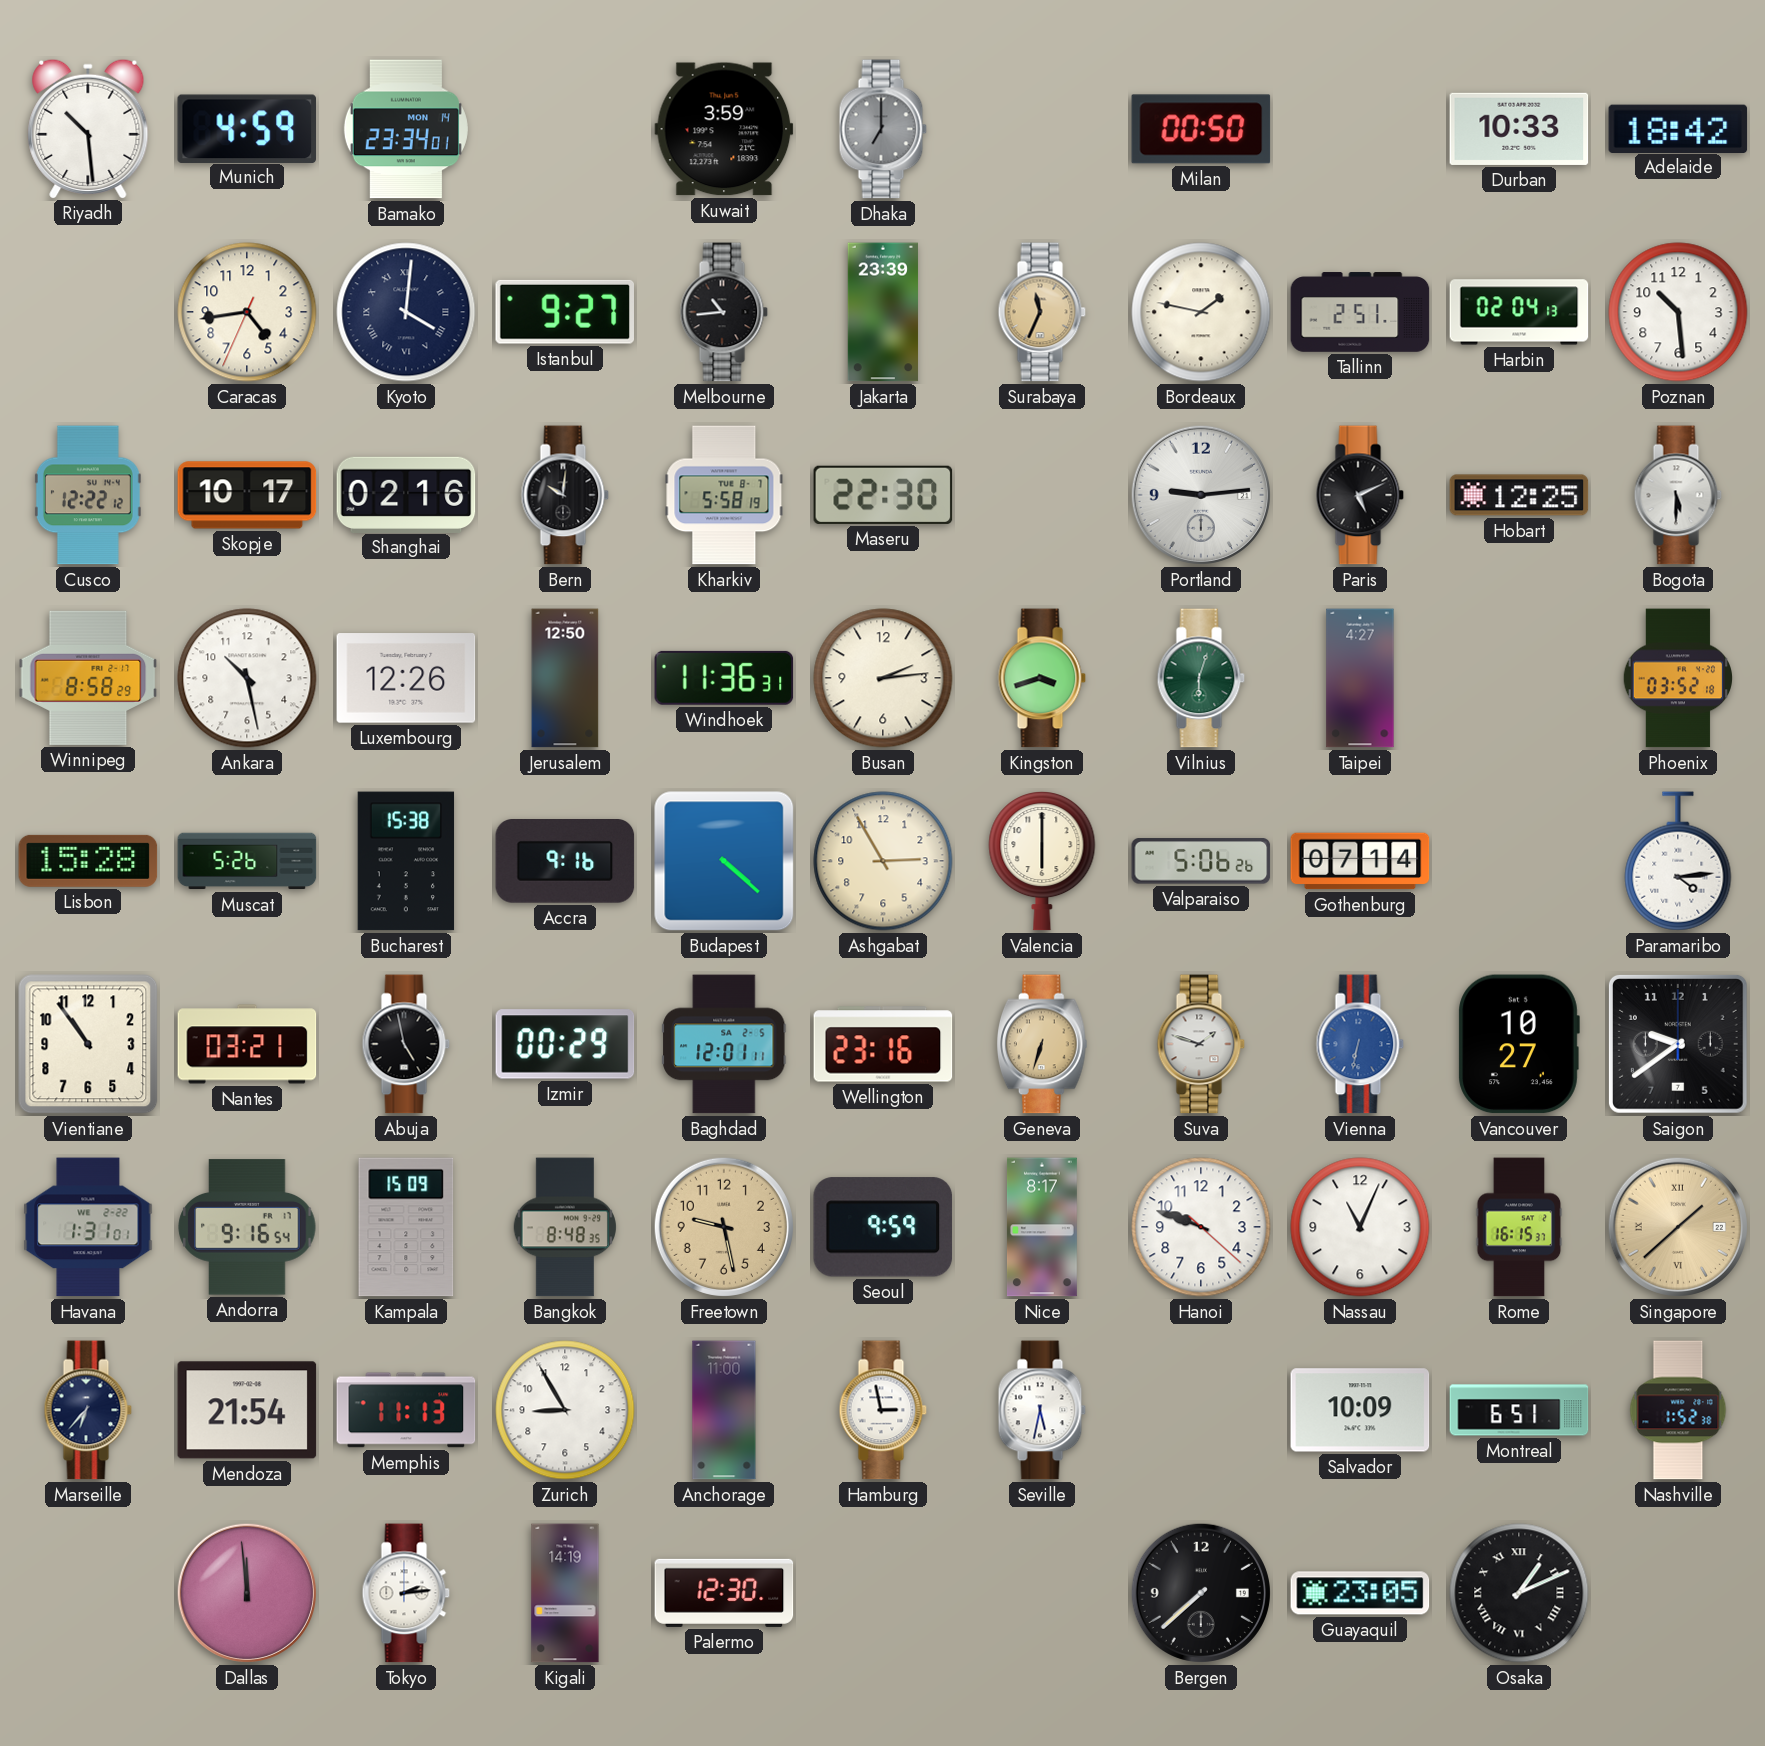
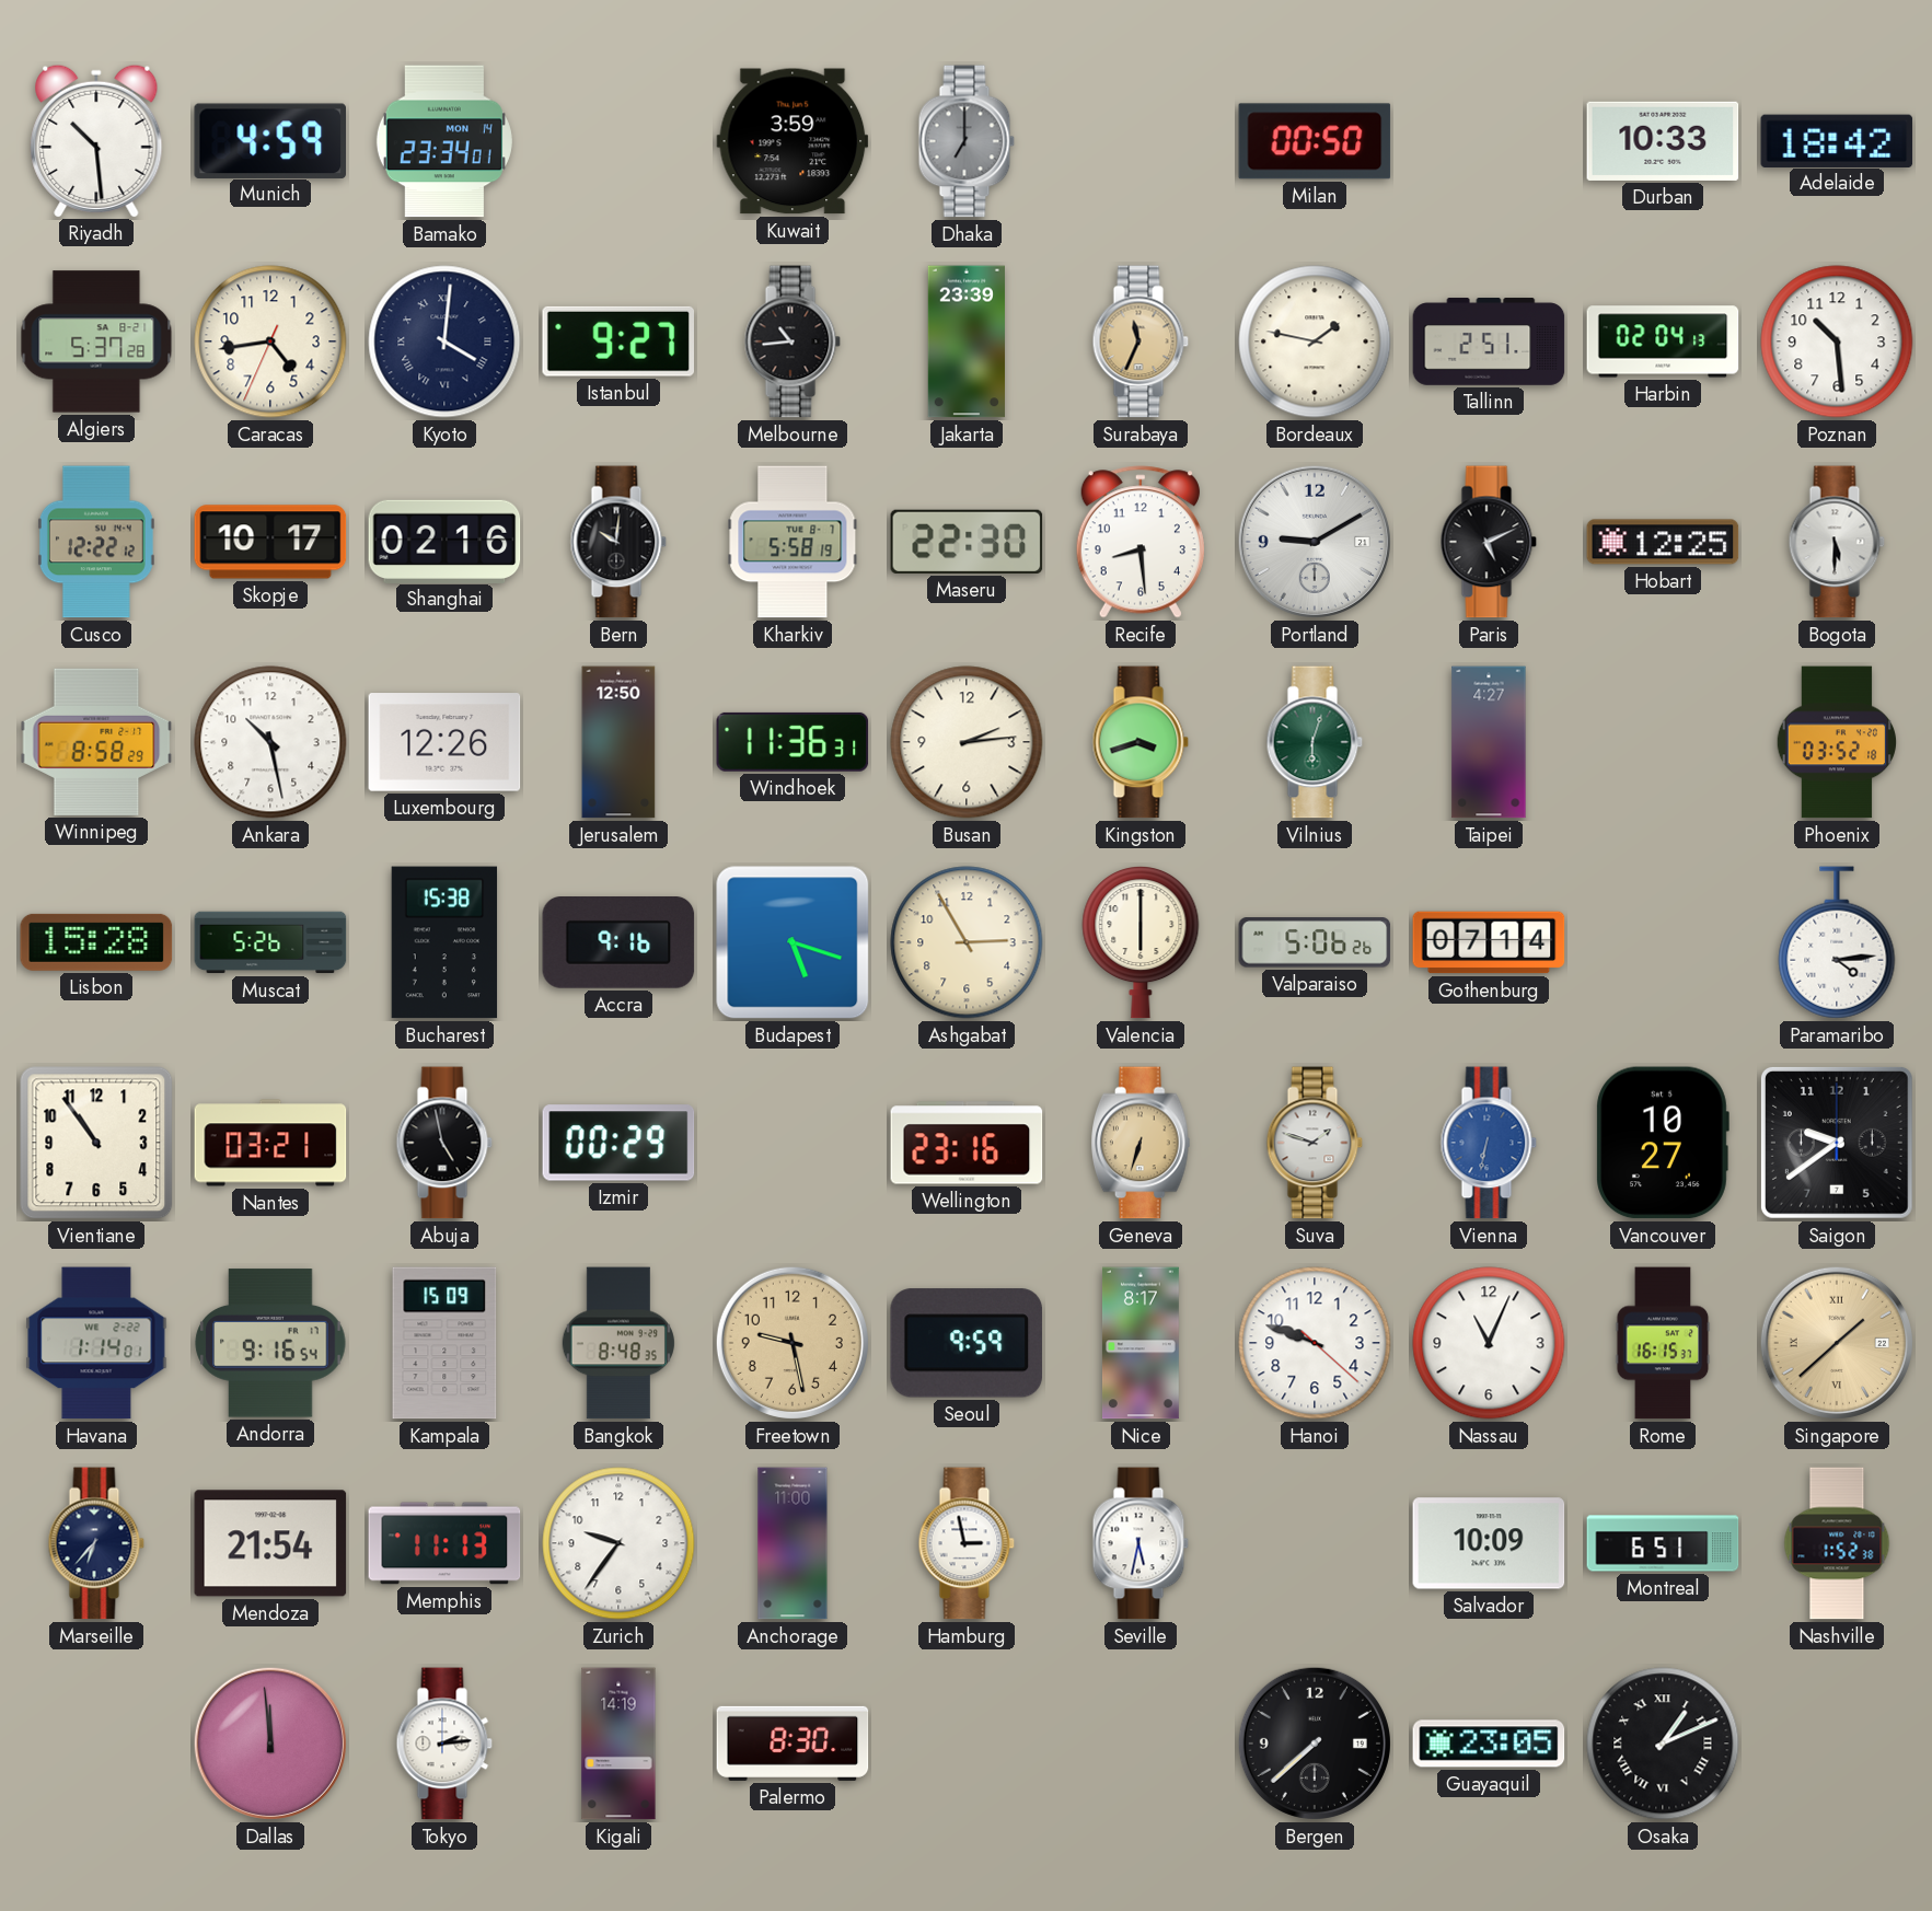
Algiers: none -> 5:37
Recife: none -> 8:29
Portland: 9:14 -> 9:10
Budapest: 4:22 -> 5:18
Baghdad: 12:01 -> none
Havana: 1:31 -> 1:14
Zurich: 8:55 -> 9:36
Palermo: 12:30 -> 8:30
